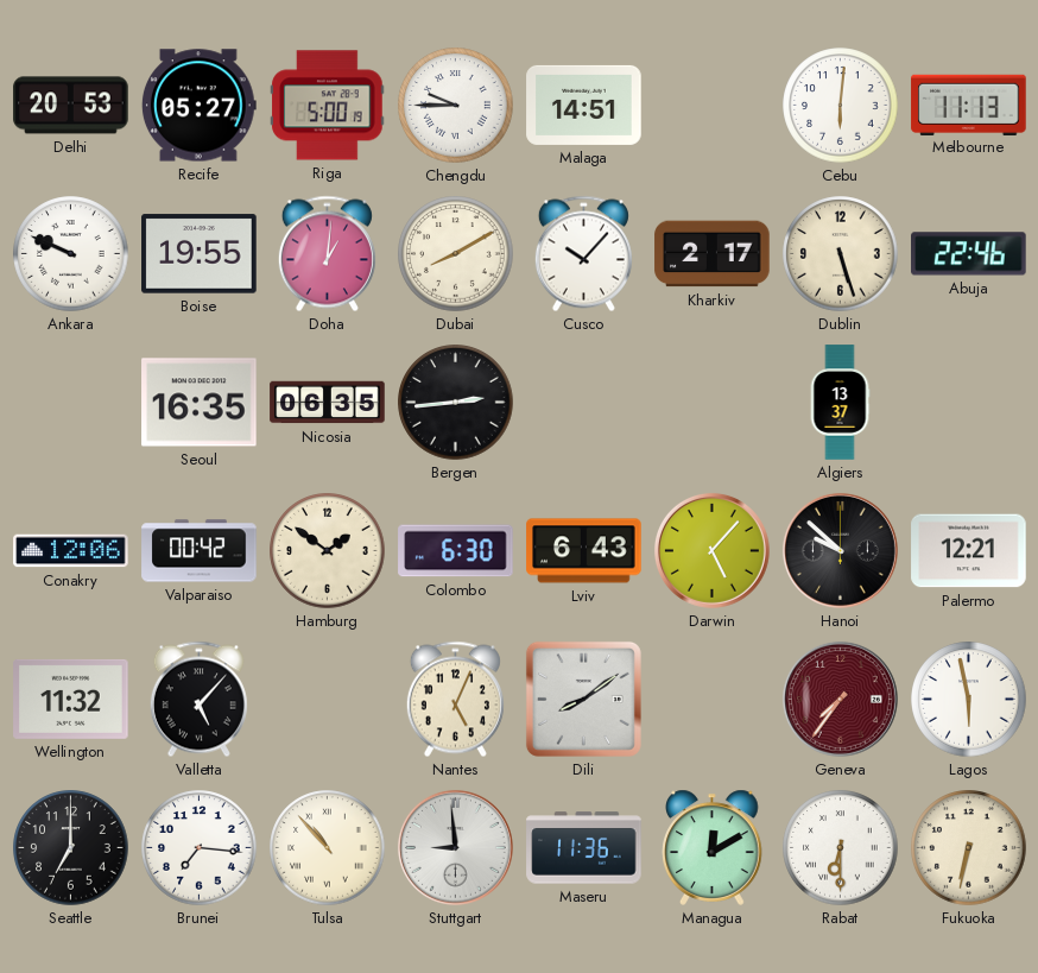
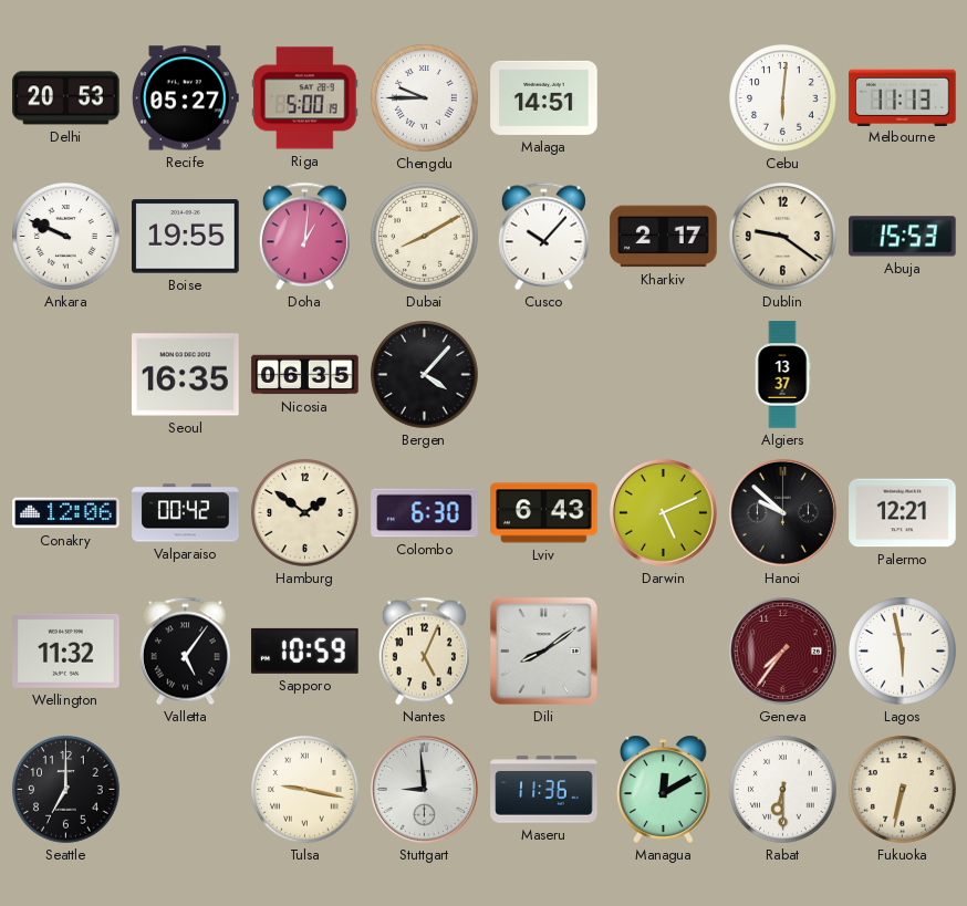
Dublin: 5:27 -> 9:21
Abuja: 22:46 -> 15:53
Bergen: 2:44 -> 4:07
Darwin: 5:07 -> 5:11
Valletta: 5:07 -> 5:06
Sapporo: none -> 10:59
Brunei: 7:16 -> none
Tulsa: 10:53 -> 9:17
